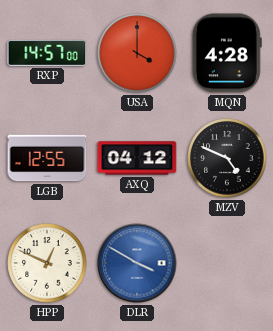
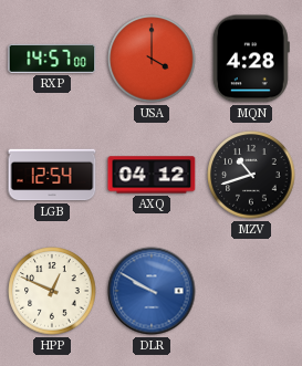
LGB: 12:55 -> 12:54
MZV: 4:49 -> 10:42
DLR: 3:50 -> 9:50
